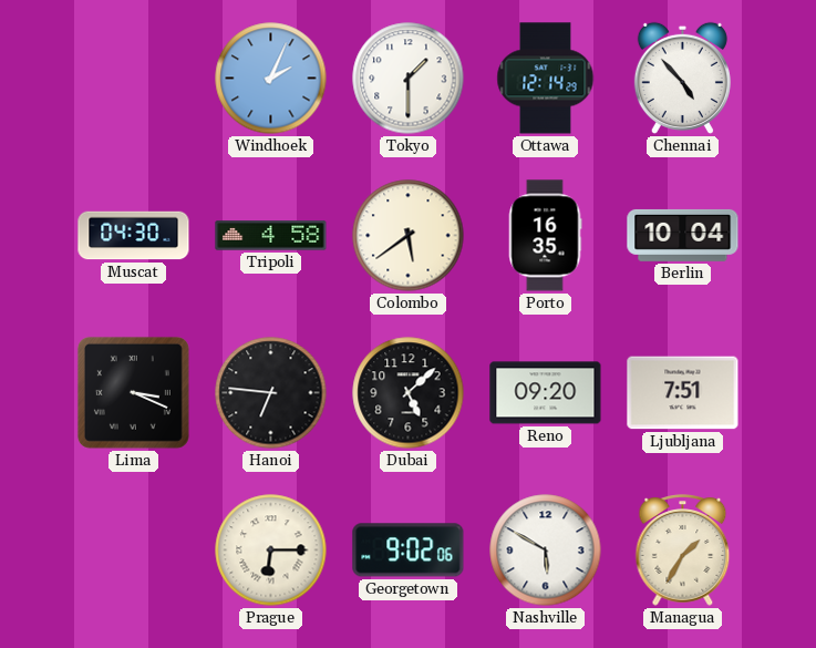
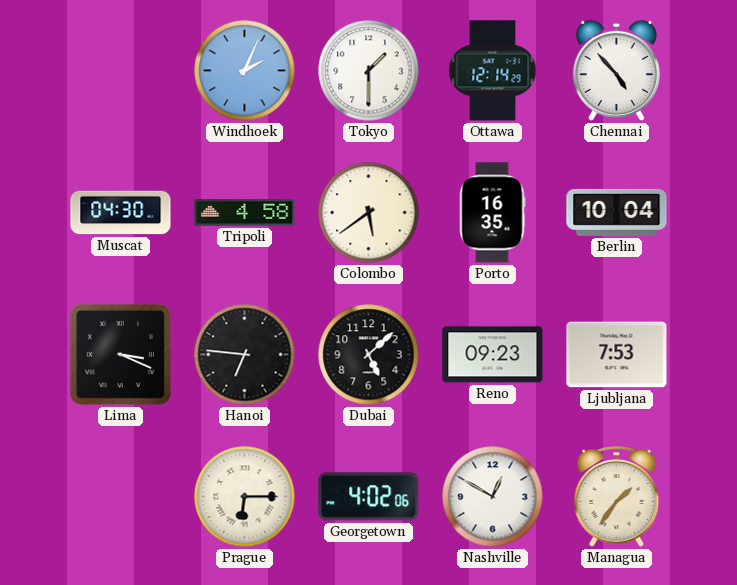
Reno: 09:20 -> 09:23
Ljubljana: 7:51 -> 7:53
Georgetown: 9:02 -> 4:02
Nashville: 5:50 -> 12:50
Managua: 1:35 -> 1:36
